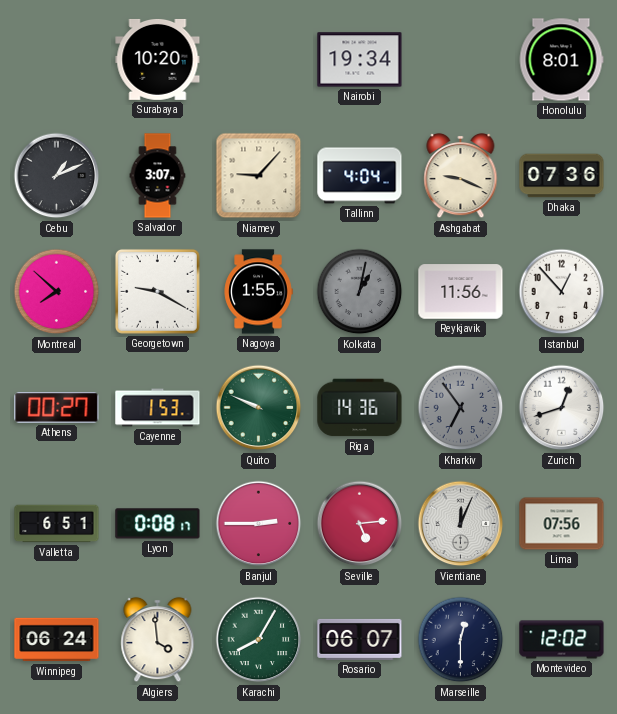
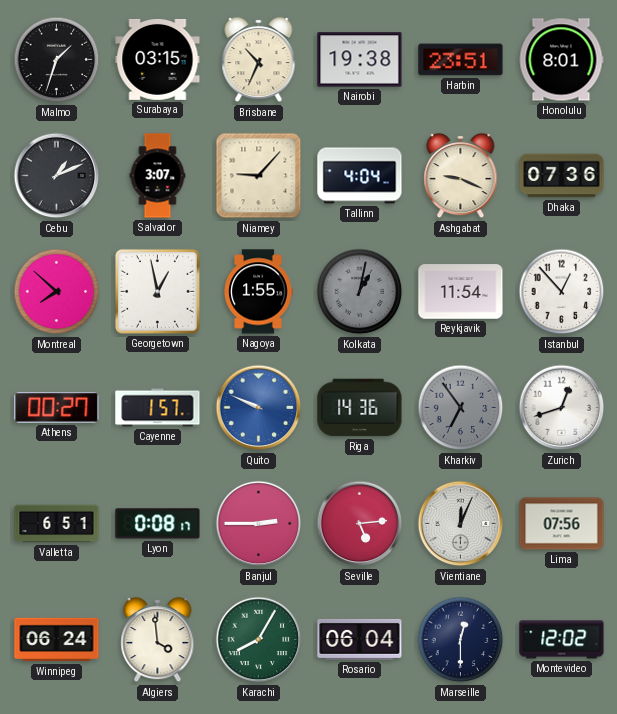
Malmo: none -> 1:33
Surabaya: 10:20 -> 03:15
Brisbane: none -> 10:34
Nairobi: 19:34 -> 19:38
Harbin: none -> 23:51
Georgetown: 9:20 -> 12:58
Reykjavik: 11:56 -> 11:54
Cayenne: 1:53 -> 1:57
Quito dial: green -> blue
Rosario: 06:07 -> 06:04
